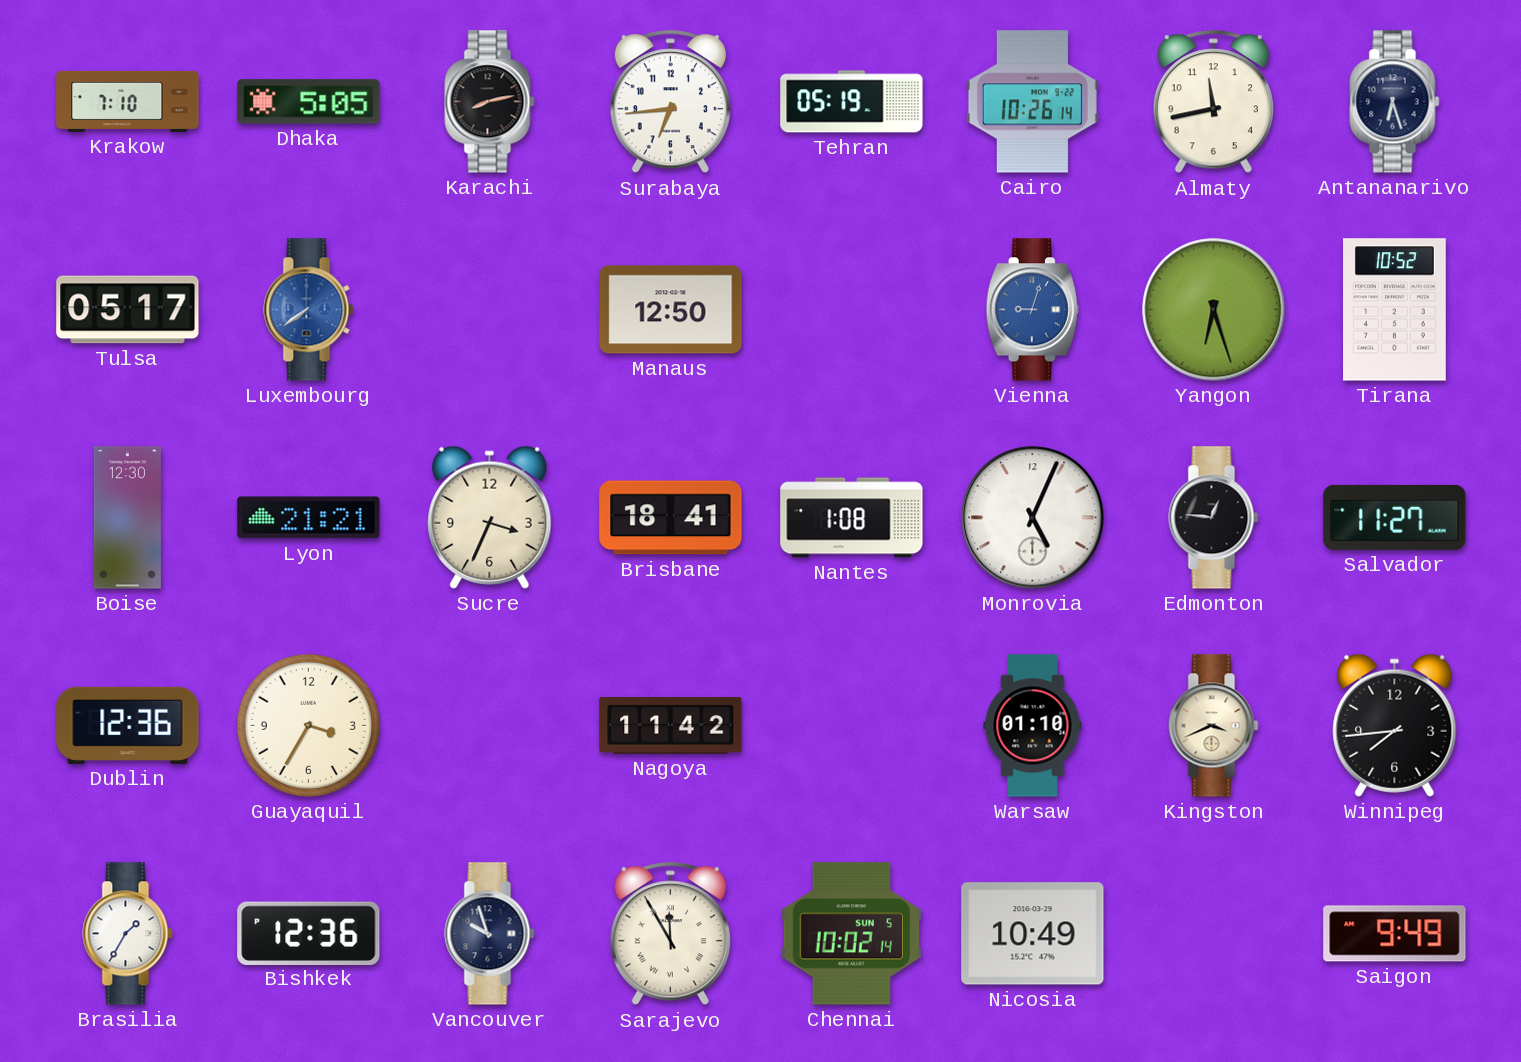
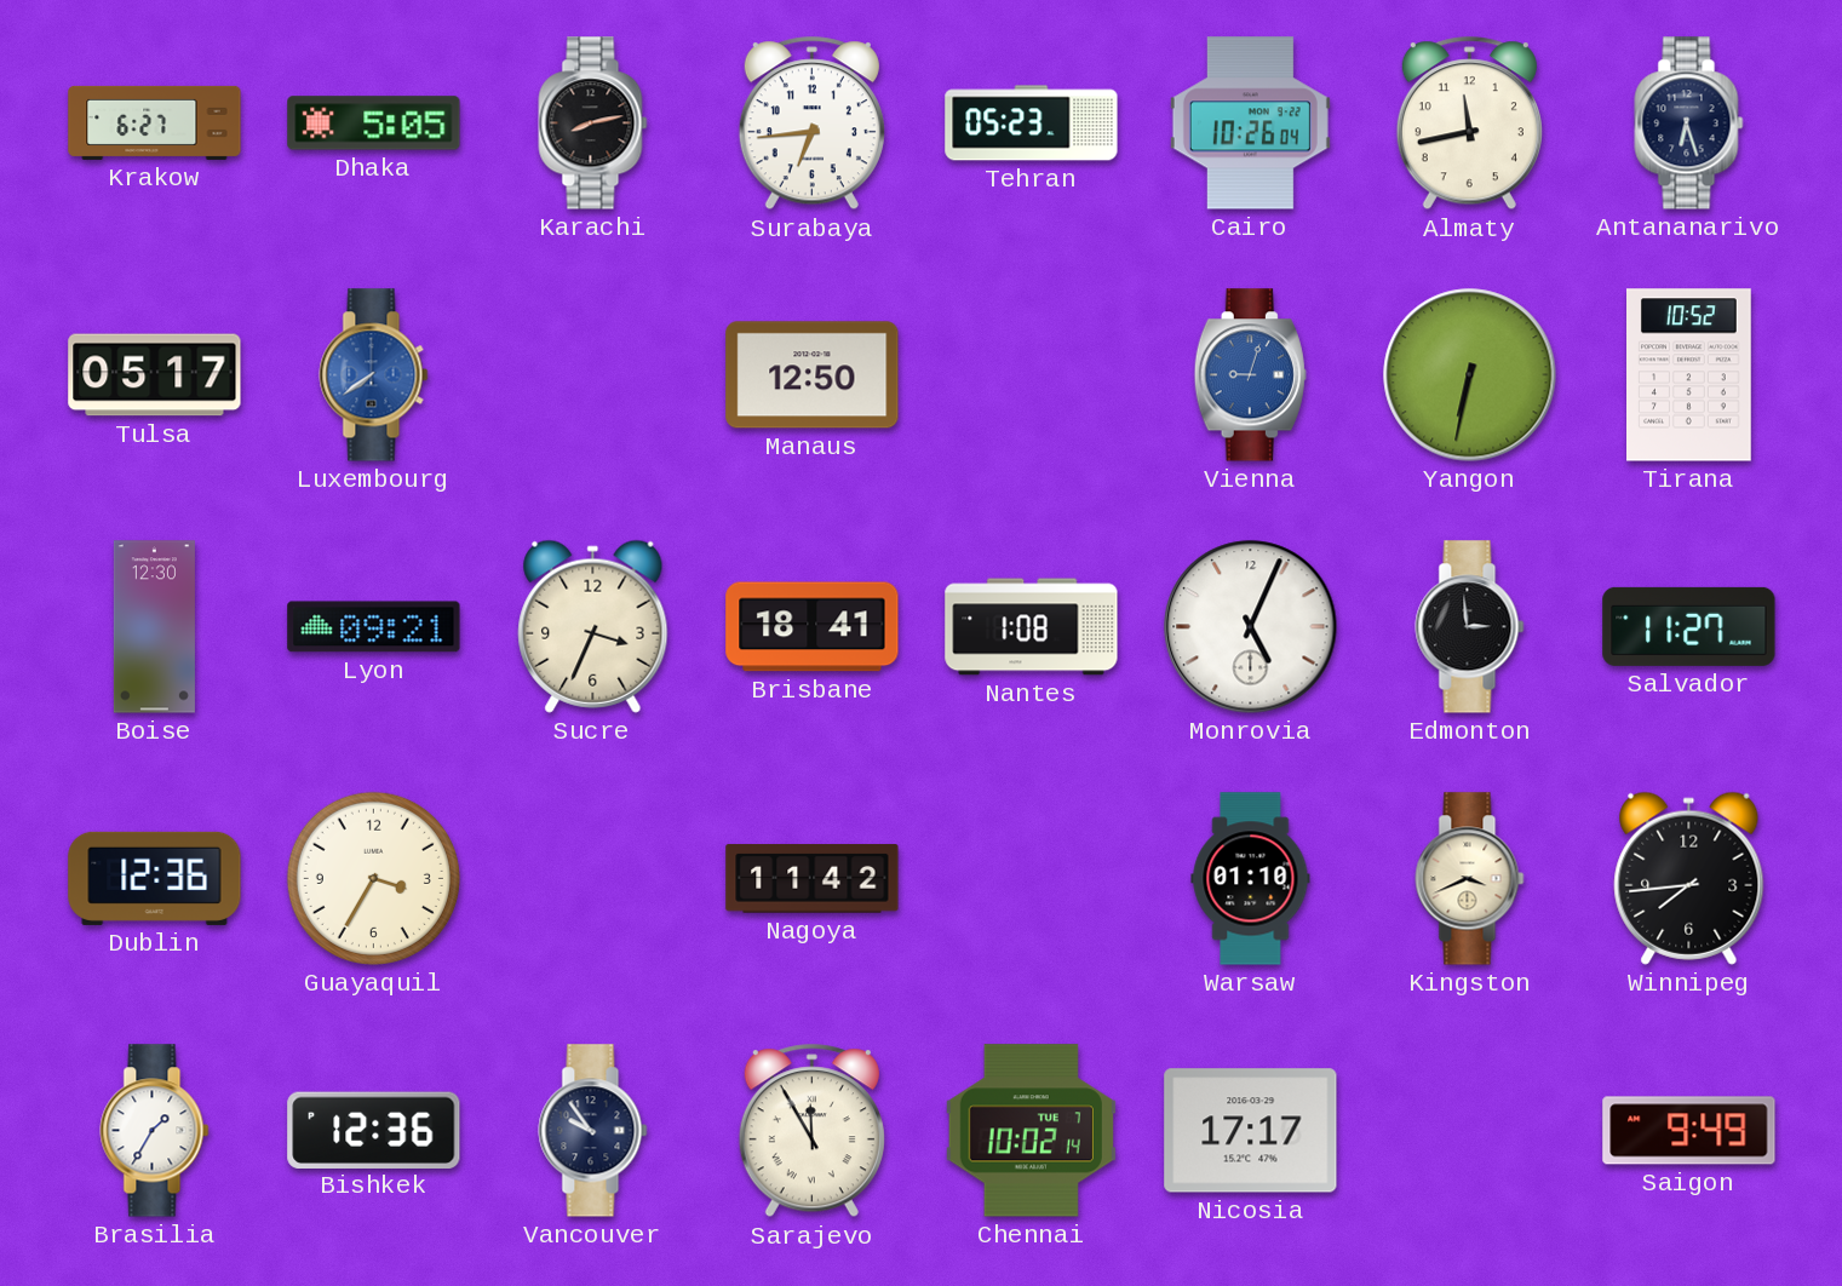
Krakow: 7:10 -> 6:27
Tehran: 05:19 -> 05:23
Cairo: 10:26:14 -> 10:26:04
Yangon: 6:27 -> 6:32
Lyon: 21:21 -> 09:21
Edmonton: 12:46 -> 2:59
Vancouver: 9:57 -> 9:54
Chennai date: SUN 5 -> TUE 7
Nicosia: 10:49 -> 17:17
